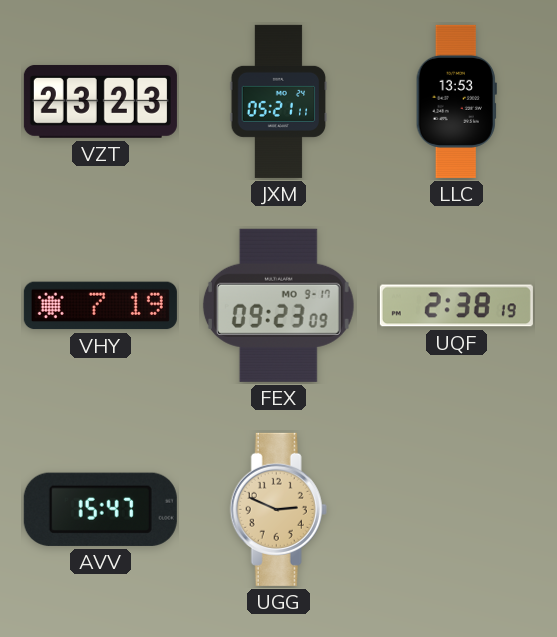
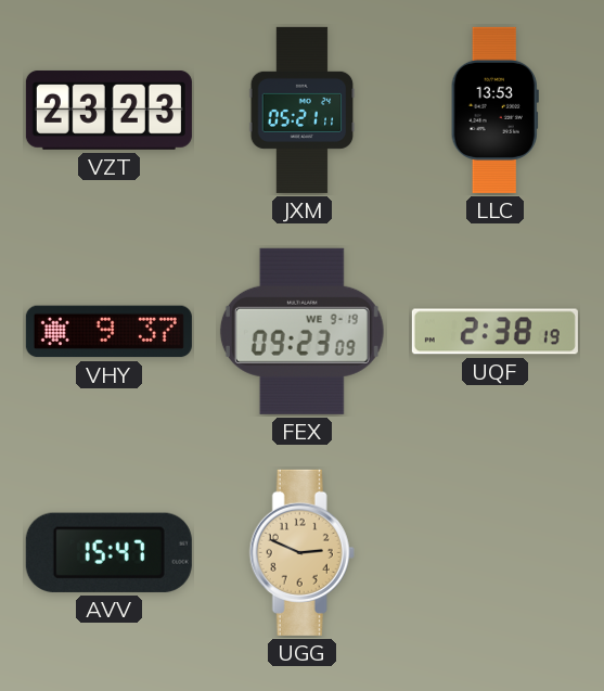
VHY: 7:19 -> 9:37
FEX date: MO 9-17 -> WE 9-19
